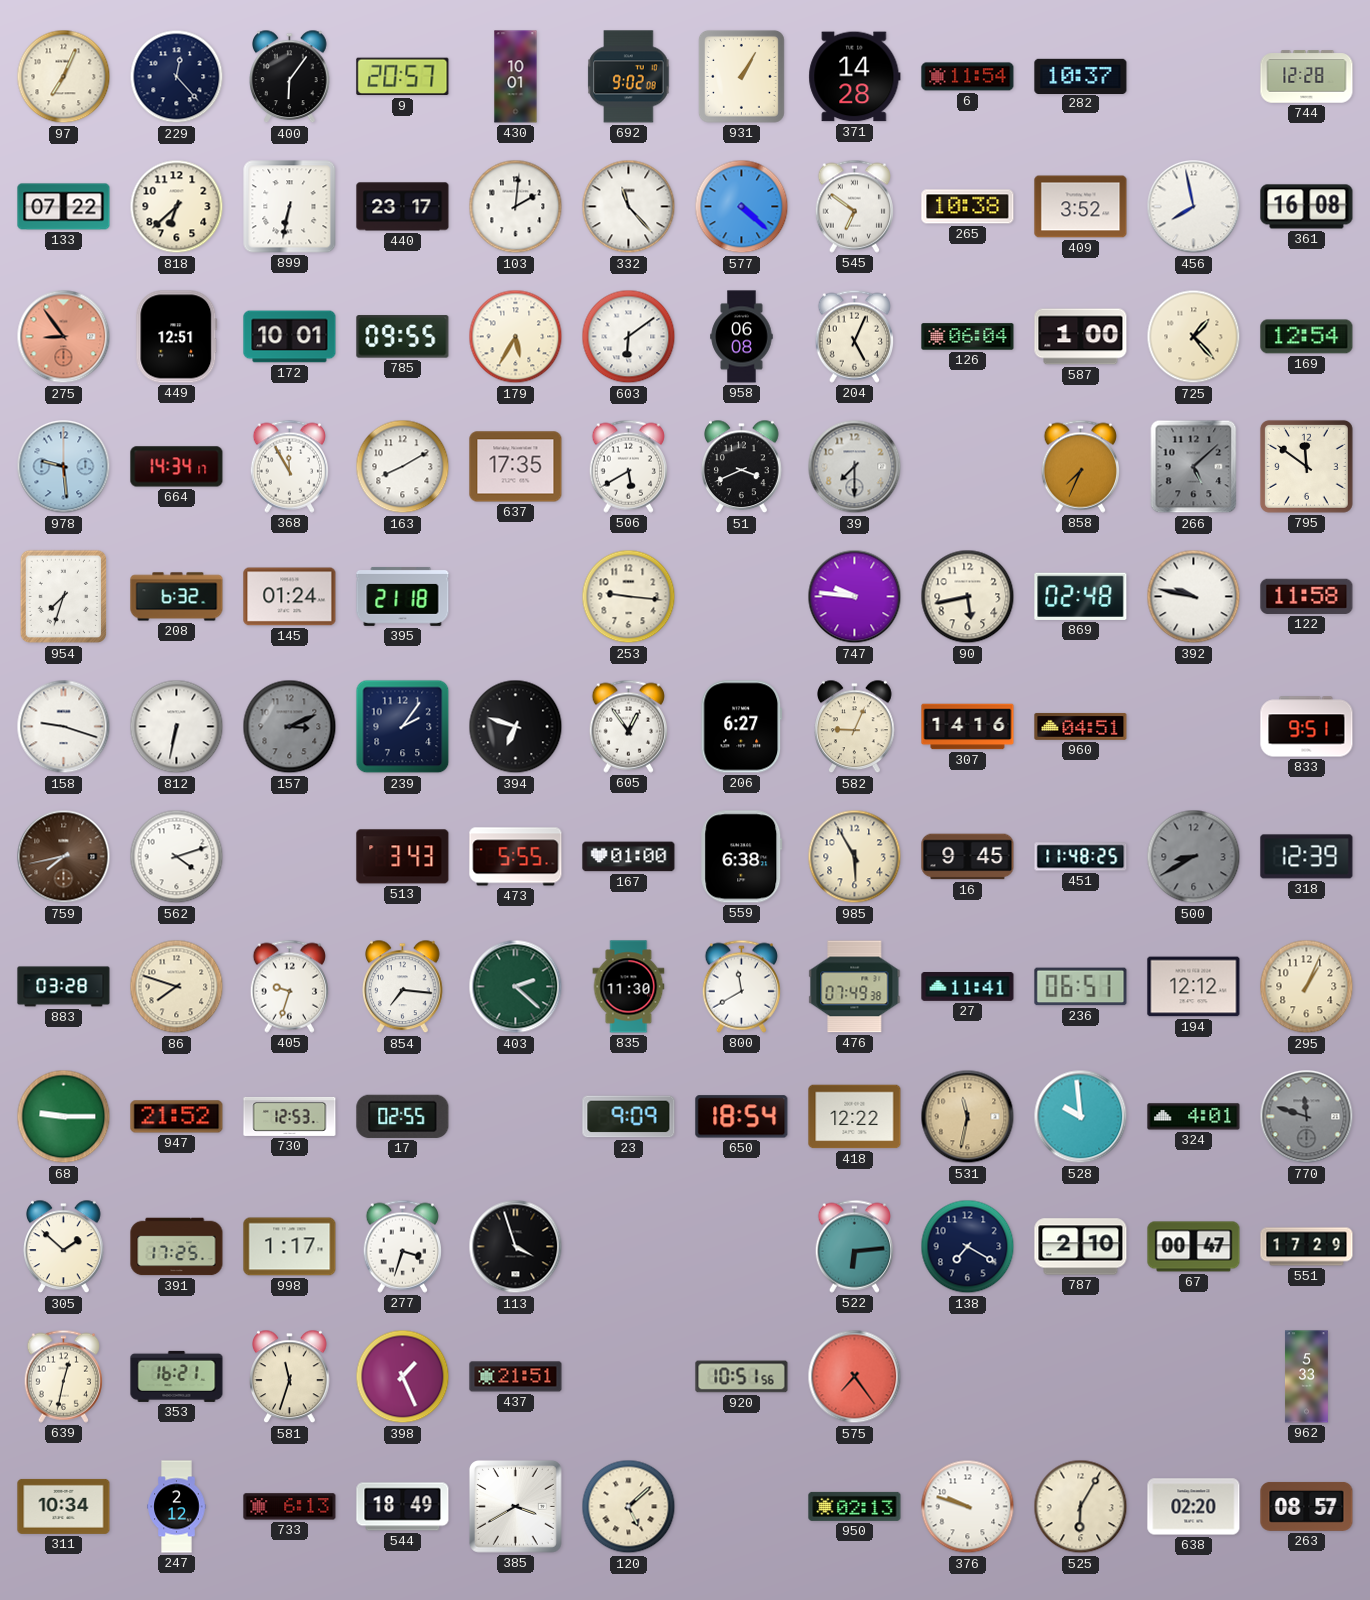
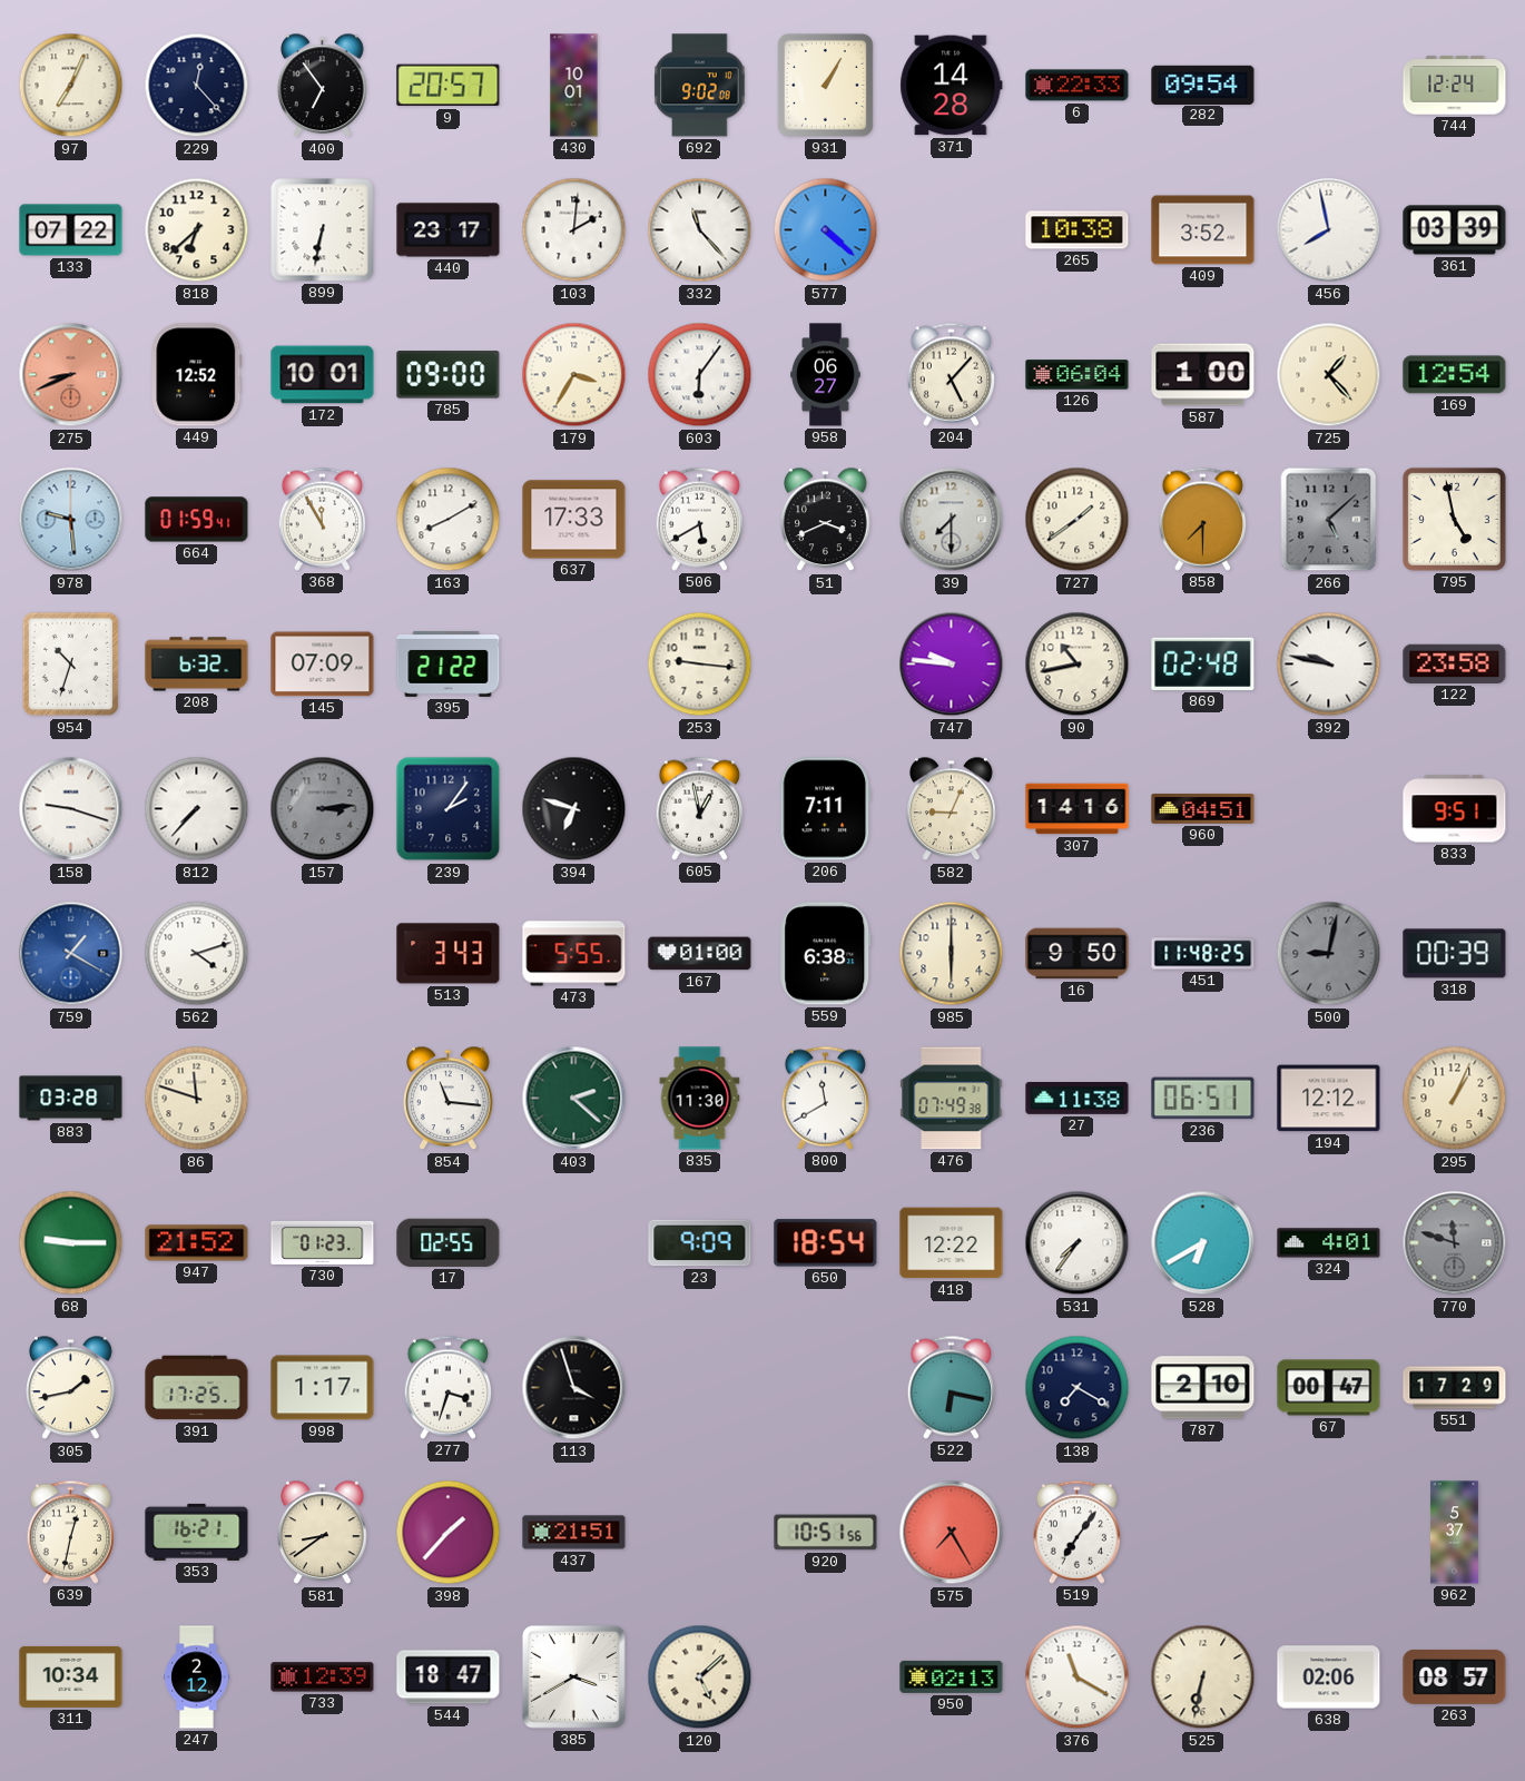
400: 6:06 -> 6:54
6: 11:54 -> 22:33
282: 10:37 -> 09:54
744: 12:28 -> 12:24
545: 6:51 -> none
361: 16:08 -> 03:39
275: 8:54 -> 8:41
449: 12:51 -> 12:52
785: 09:55 -> 09:00
179: 5:35 -> 3:35
603: 6:09 -> 6:06
958: 06:08 -> 06:27
204: 5:04 -> 5:07
664: 14:34 -> 01:59
637: 17:35 -> 17:33
727: none -> 1:39
858: 7:34 -> 7:30
795: 11:51 -> 4:58
954: 7:33 -> 10:33
145: 01:24 -> 07:09
395: 21:18 -> 21:22
90: 5:43 -> 10:43
122: 11:58 -> 23:58
812: 6:32 -> 7:37
157: 3:11 -> 3:14
605: 12:54 -> 12:58
206: 6:27 -> 7:11
759: 7:43 -> 1:20
759 dial: brown -> blue
985: 5:55 -> 6:00
16: 9:45 -> 9:50
500: 8:40 -> 9:02
318: 12:39 -> 00:39
86: 7:48 -> 11:48
405: 9:33 -> none
854: 7:16 -> 11:16
27: 11:41 -> 11:38
730: 12:53 -> 01:23
531: 11:32 -> 7:36
531 dial: champagne -> white
528: 9:59 -> 6:40
305: 1:52 -> 1:43
522: 6:14 -> 6:17
581: 11:33 -> 8:39
398: 1:26 -> 1:37
575: 7:24 -> 7:25
519: none -> 7:06
962: 5:33 -> 5:37
733: 6:13 -> 12:39
544: 18:49 -> 18:47
376: 9:48 -> 11:20
525: 6:05 -> 6:32
638: 02:20 -> 02:06
